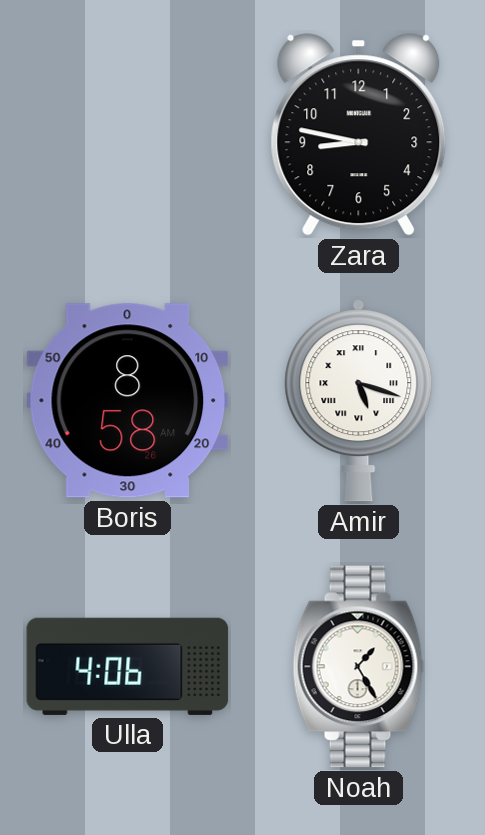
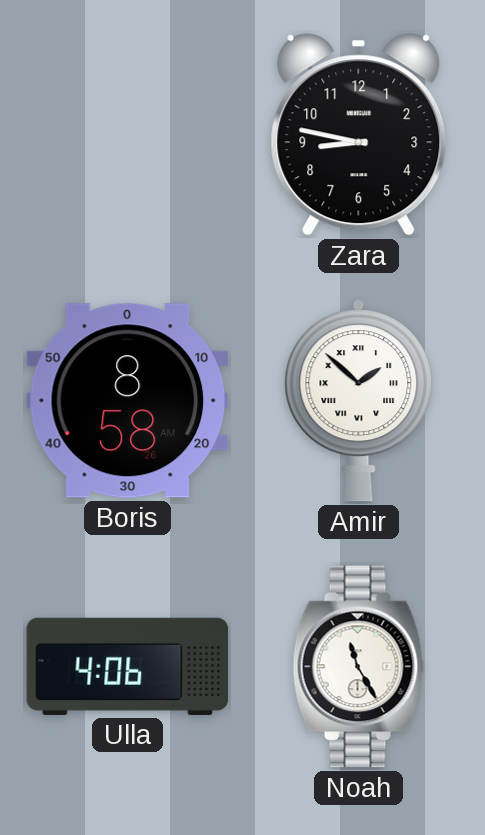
Amir: 5:18 -> 1:52
Noah: 1:25 -> 11:25
